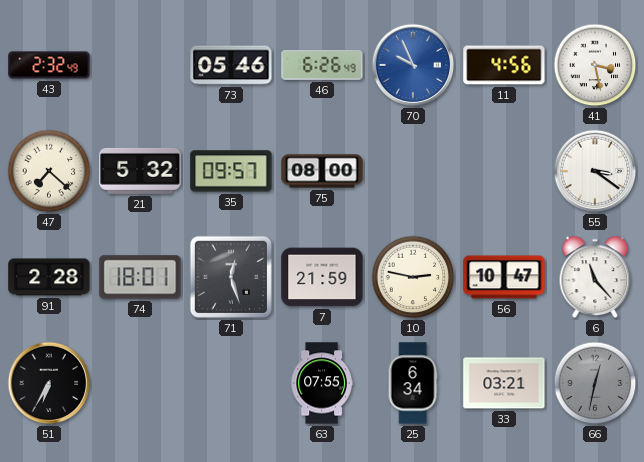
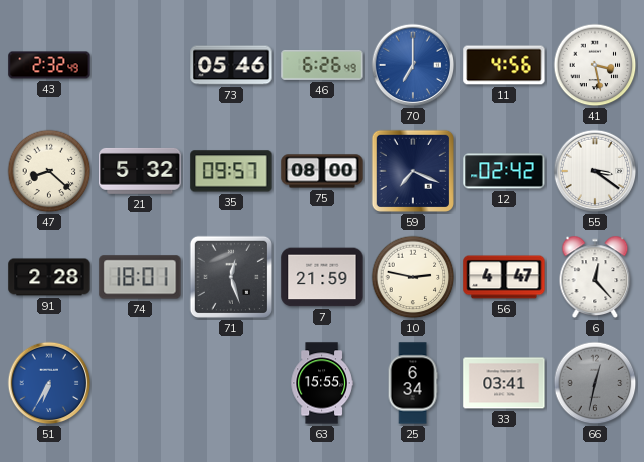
70: 9:56 -> 7:00
47: 7:22 -> 8:22
59: none -> 7:19
12: none -> 02:42
56: 10:47 -> 4:47
6: 11:23 -> 12:23
51 dial: black -> blue
63: 07:55 -> 15:55
33: 03:21 -> 03:41
